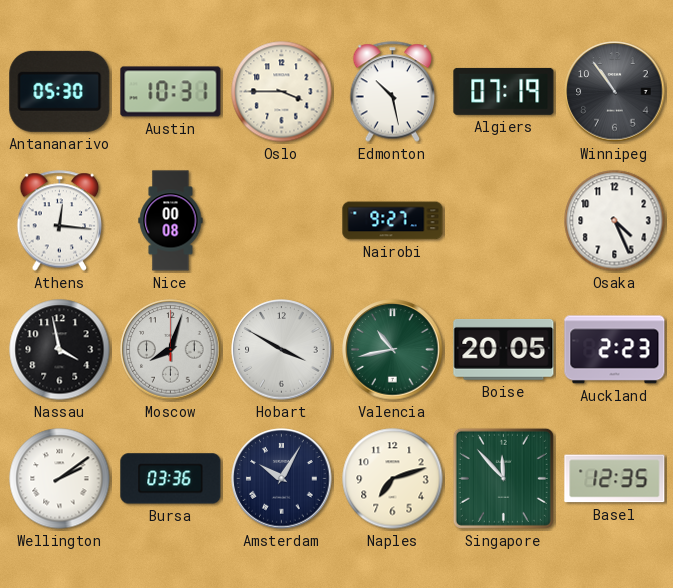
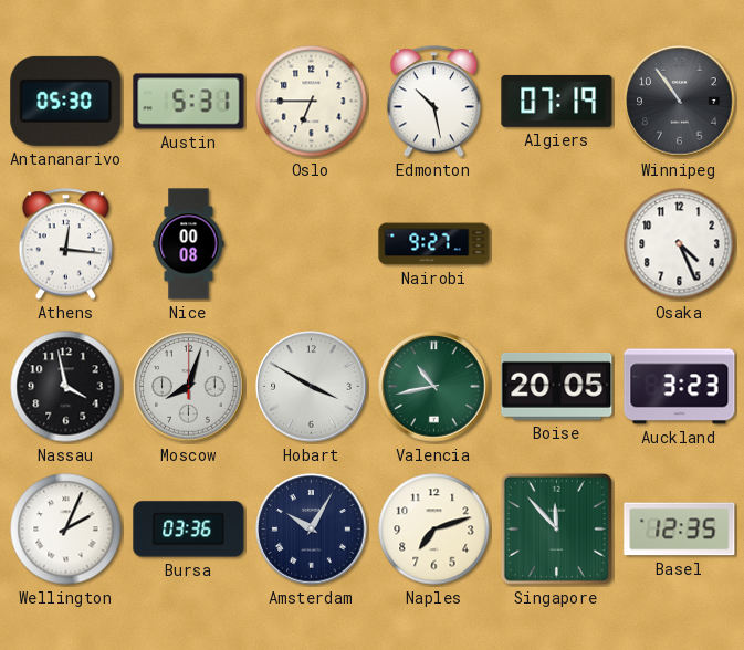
Austin: 10:31 -> 5:31
Oslo: 3:45 -> 6:45
Auckland: 2:23 -> 3:23
Wellington: 2:09 -> 2:04
